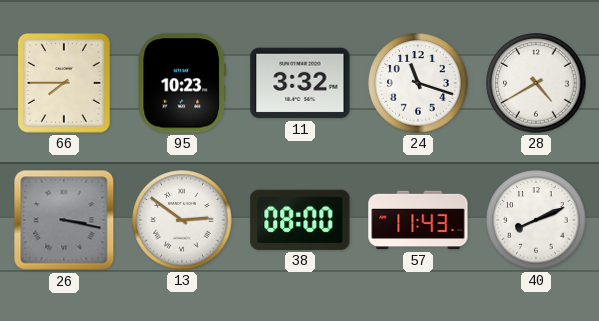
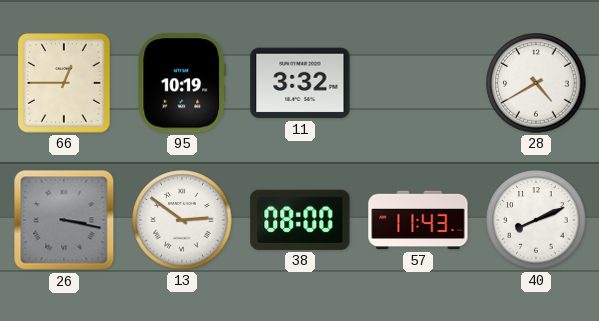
66: 7:45 -> 12:45
95: 10:23 -> 10:19
24: 11:18 -> none
